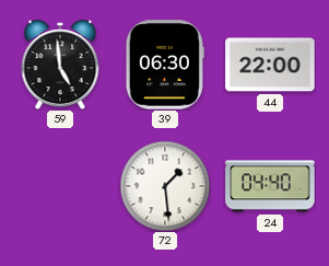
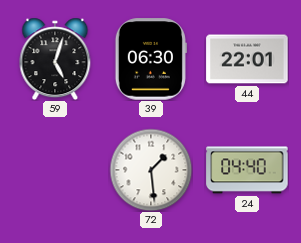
59: 4:59 -> 5:03
44: 22:00 -> 22:01
